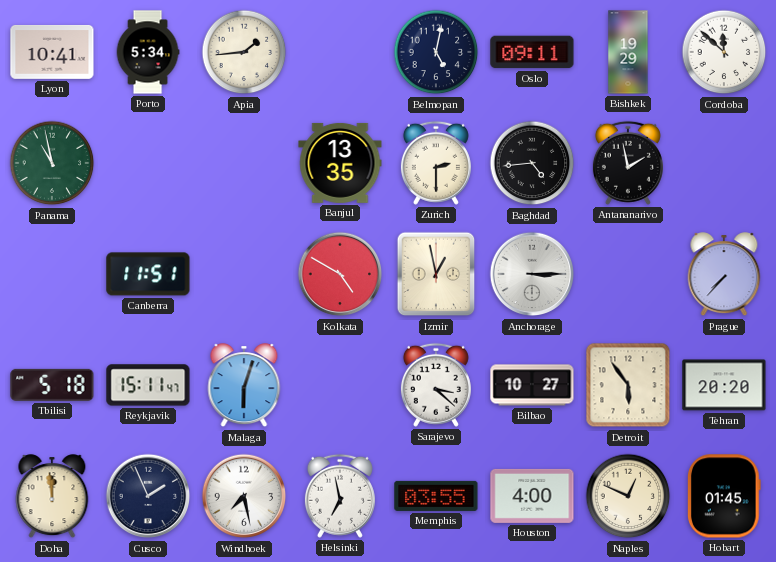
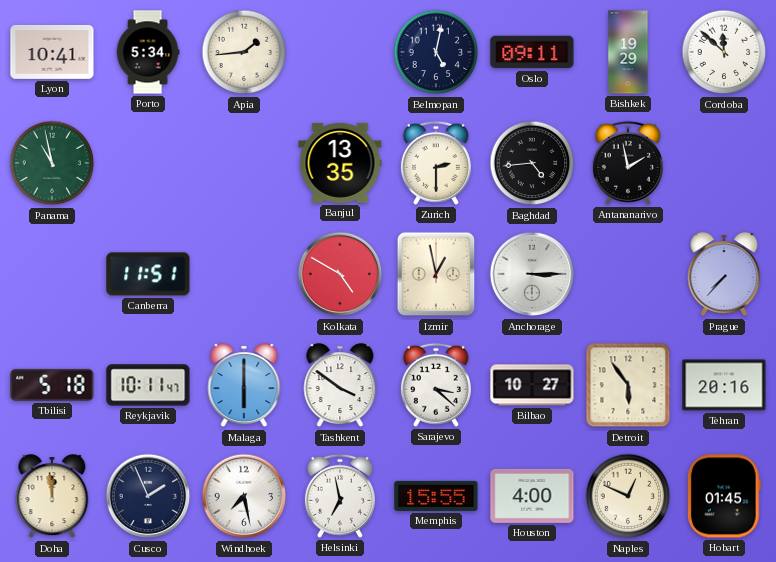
Reykjavik: 15:11 -> 10:11
Malaga: 6:03 -> 6:00
Tashkent: none -> 3:51
Tehran: 20:20 -> 20:16
Memphis: 03:55 -> 15:55
